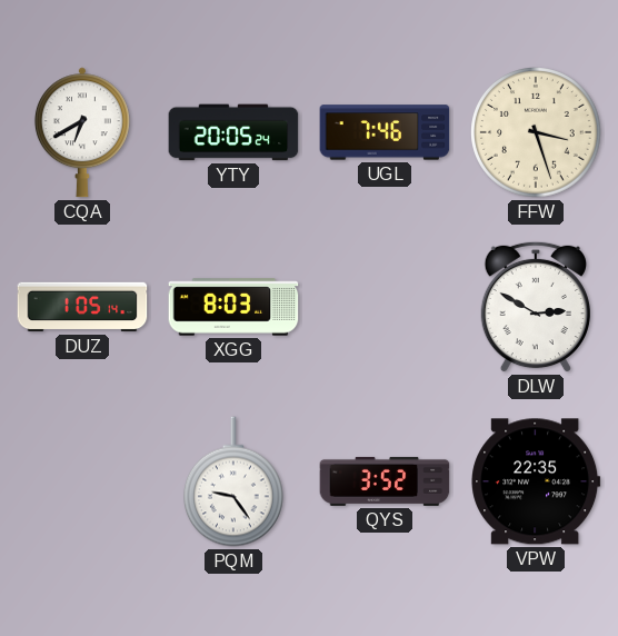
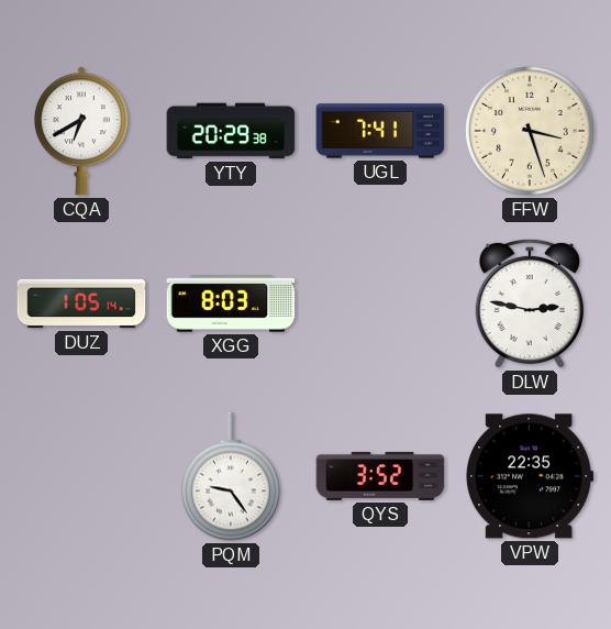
YTY: 20:05 -> 20:29
UGL: 7:46 -> 7:41
DLW: 2:50 -> 2:47
